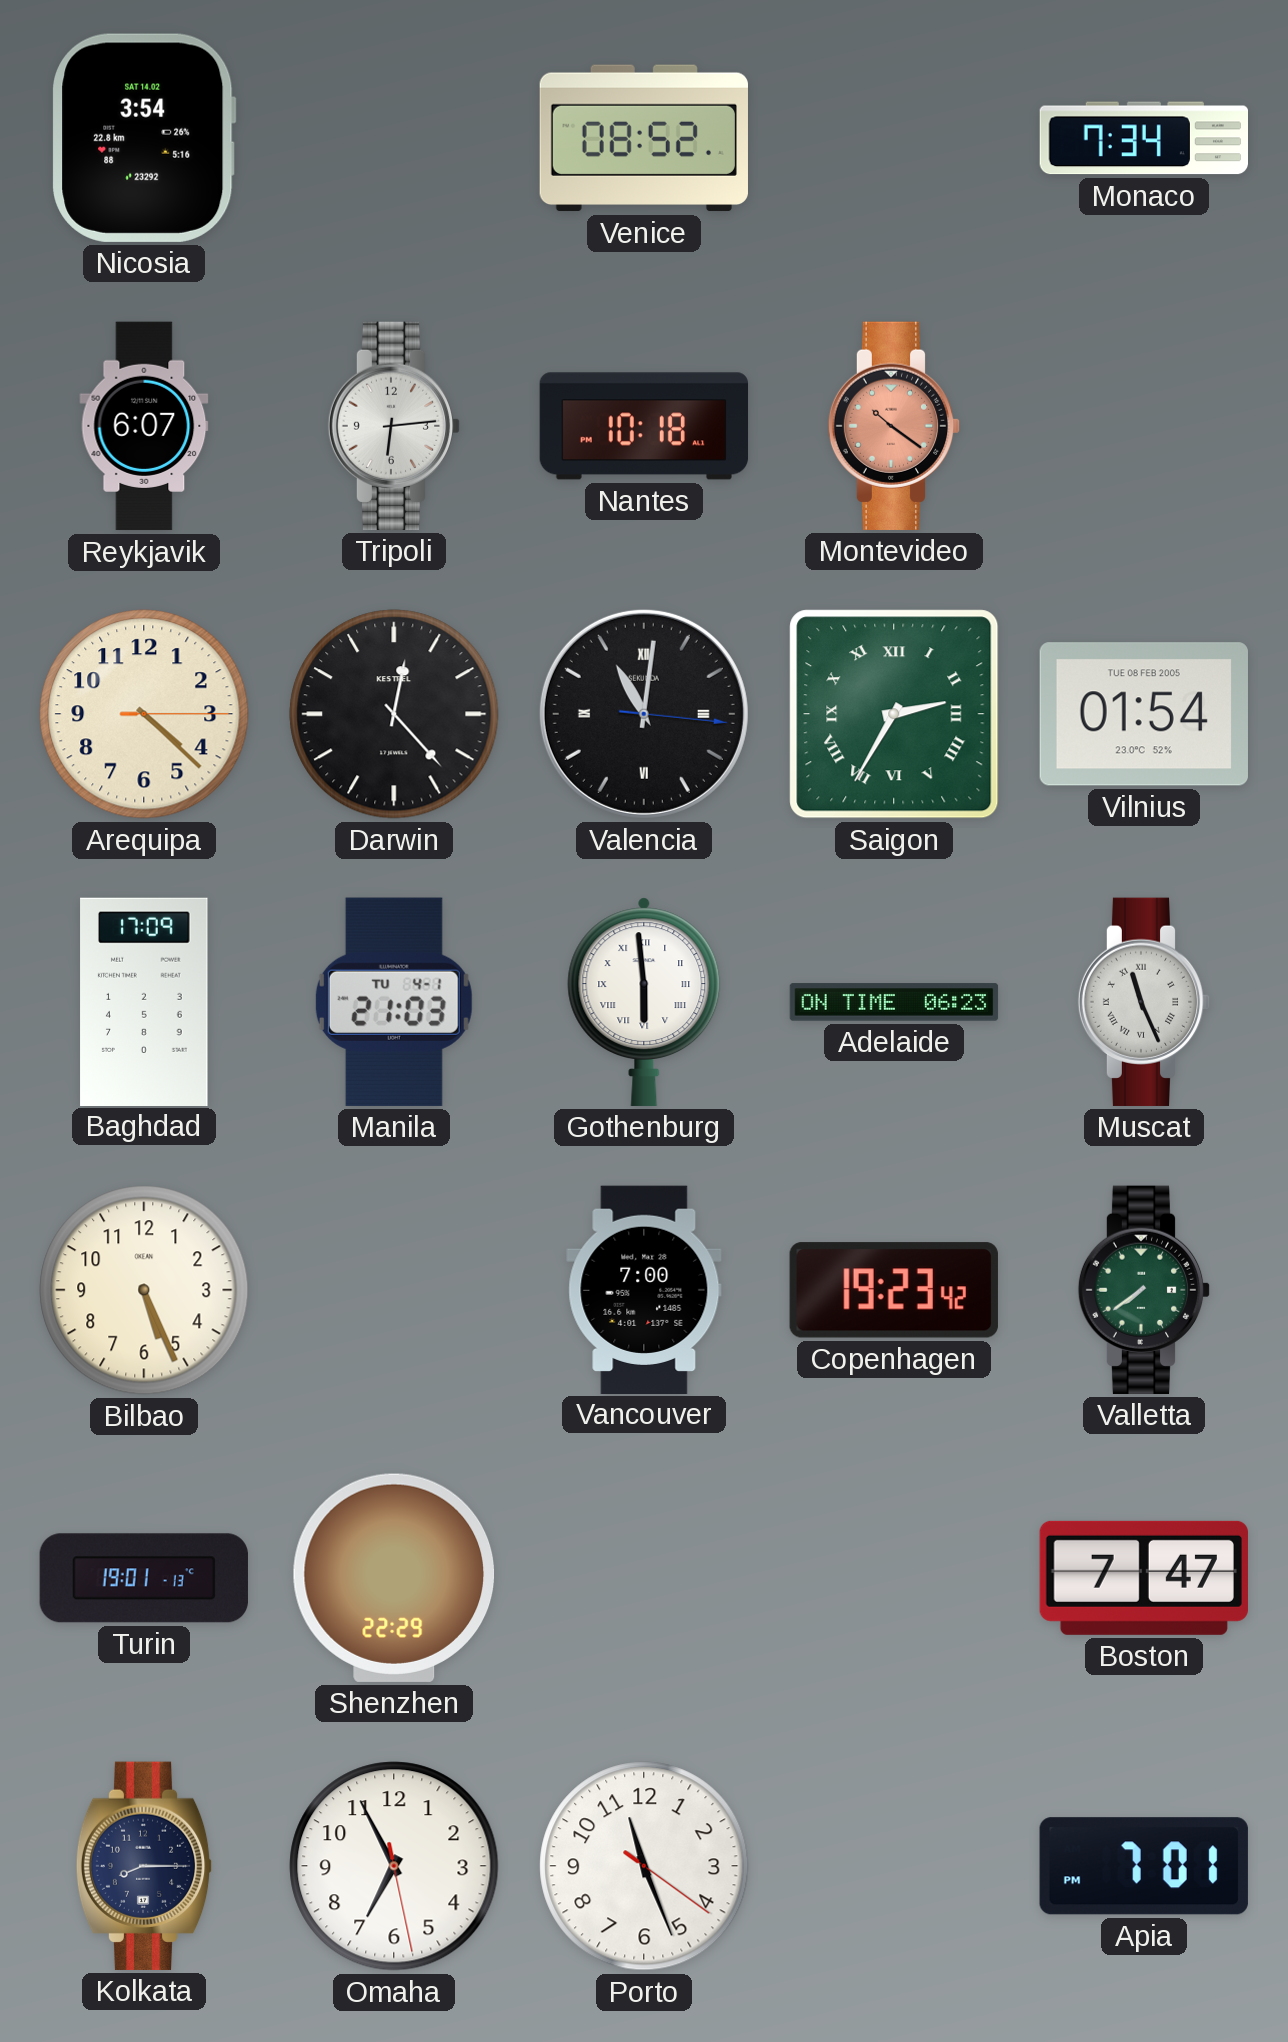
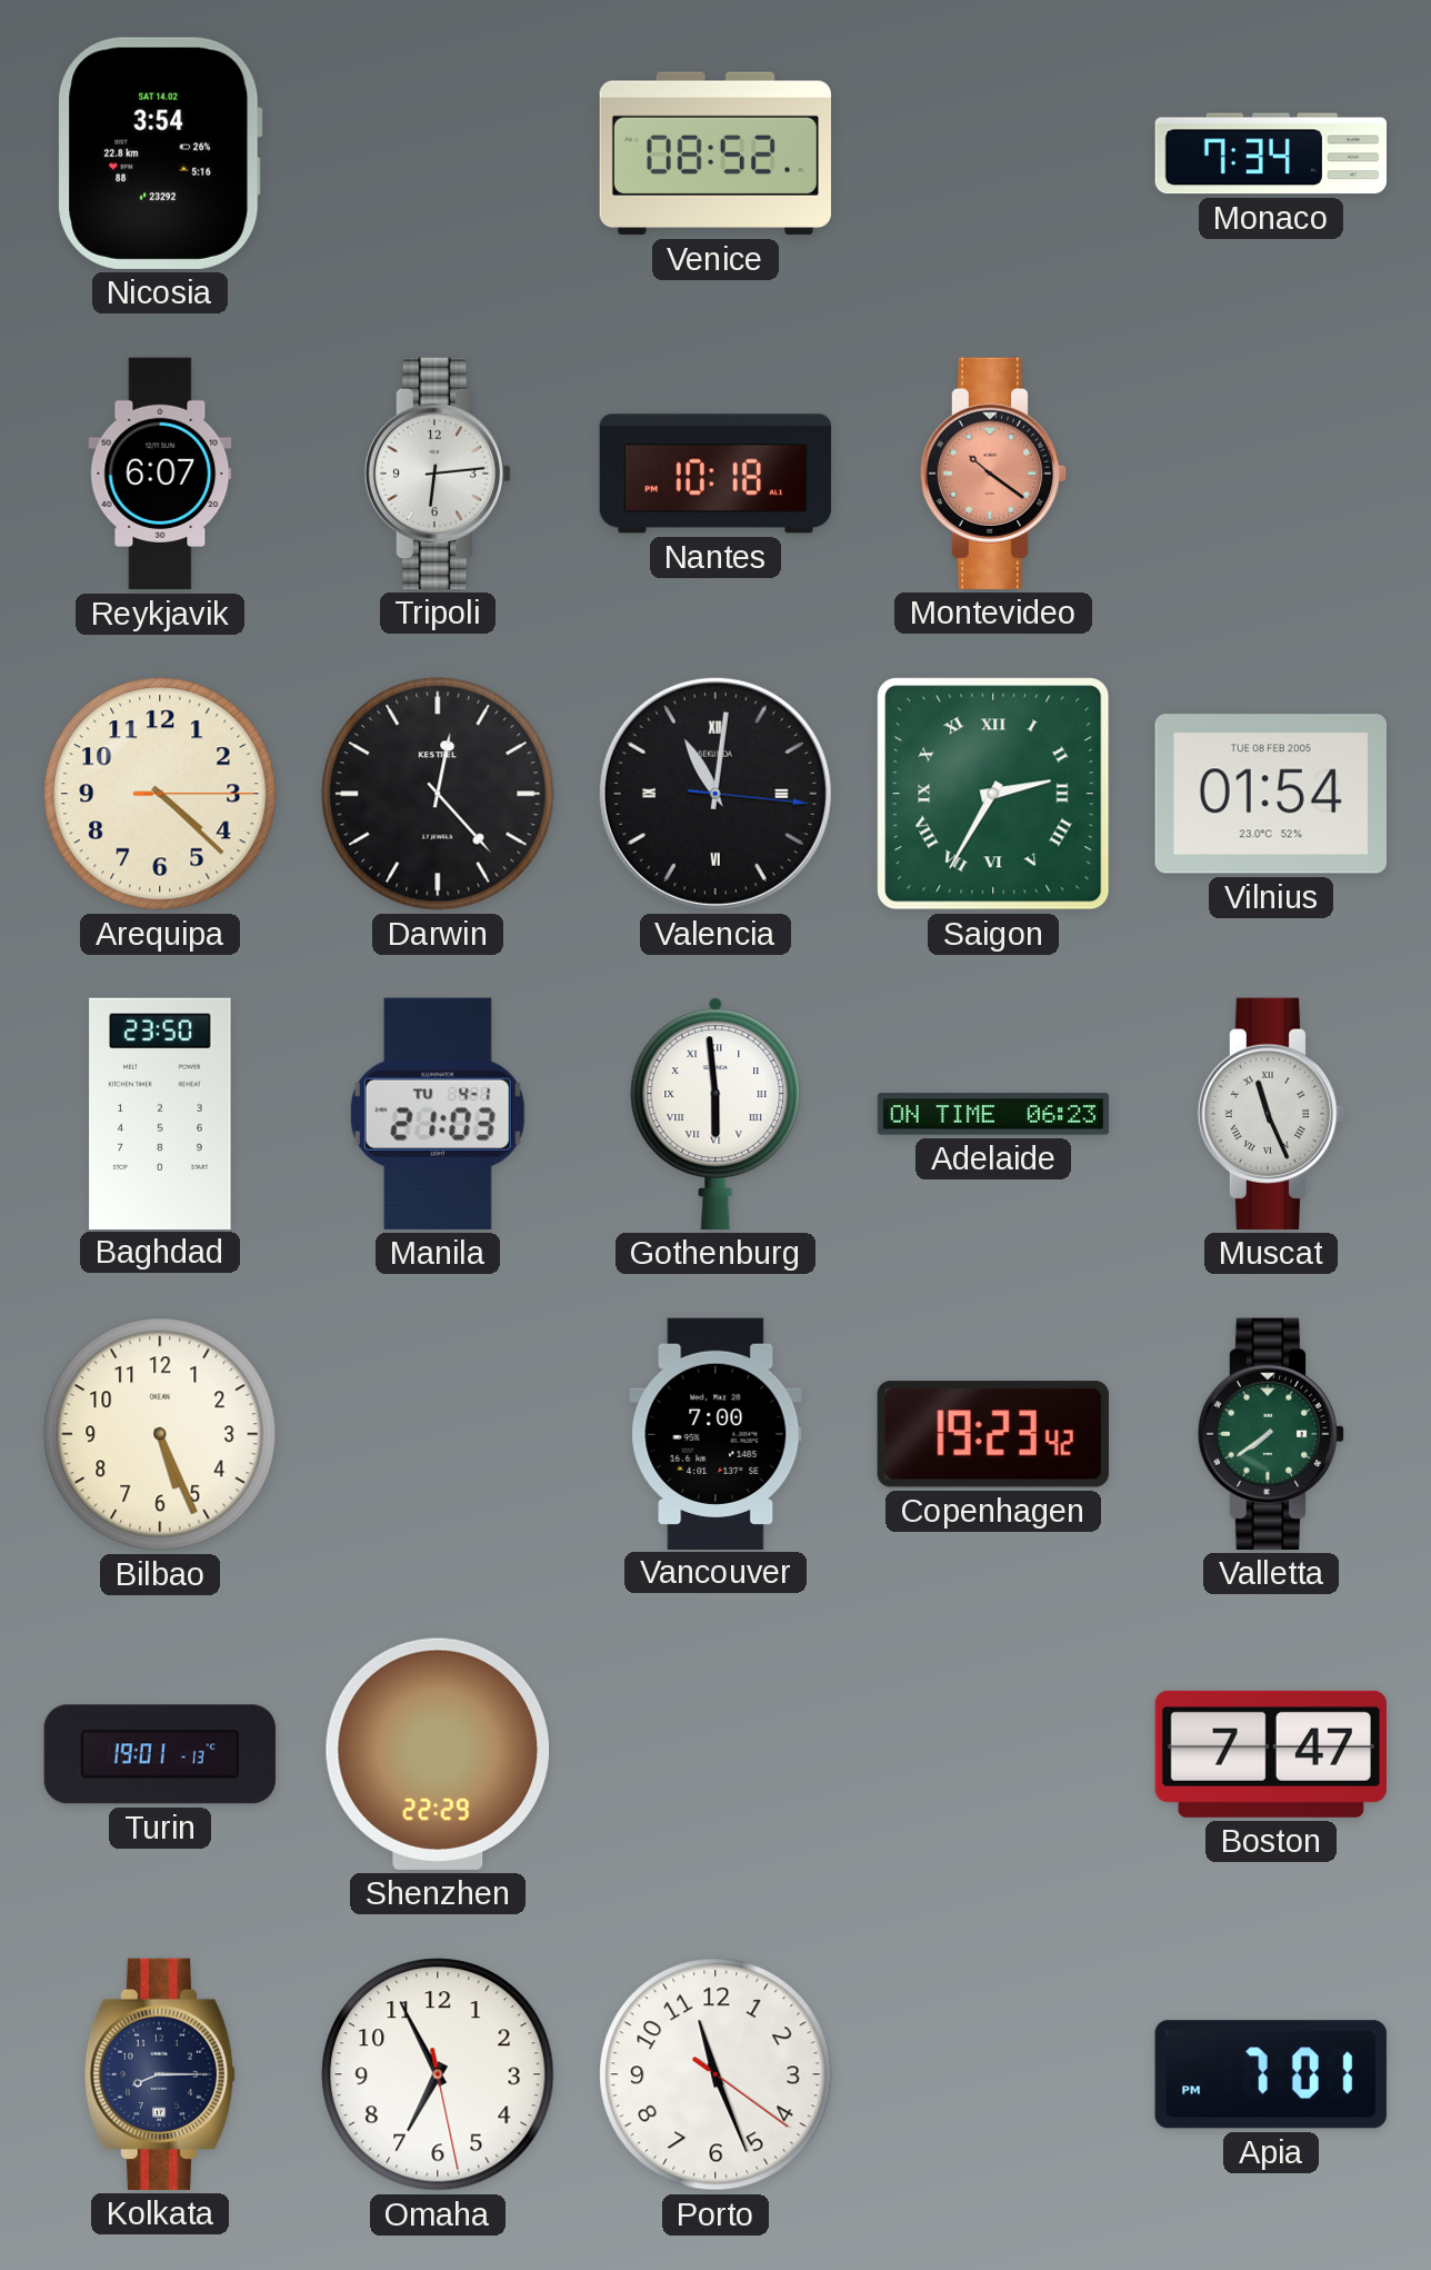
Baghdad: 17:09 -> 23:50
